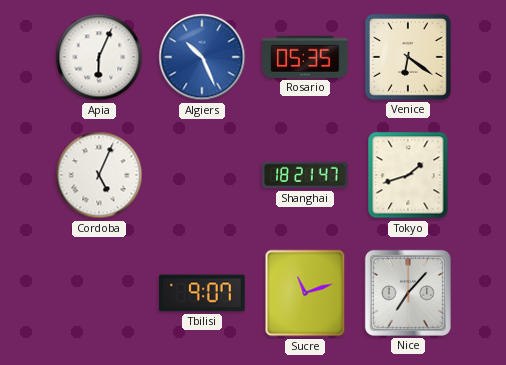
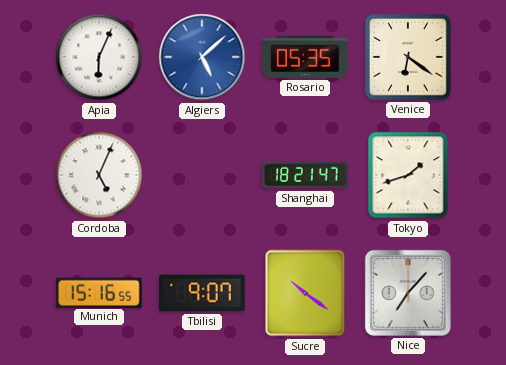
Algiers: 10:26 -> 5:08
Munich: none -> 15:16
Sucre: 11:12 -> 10:21
